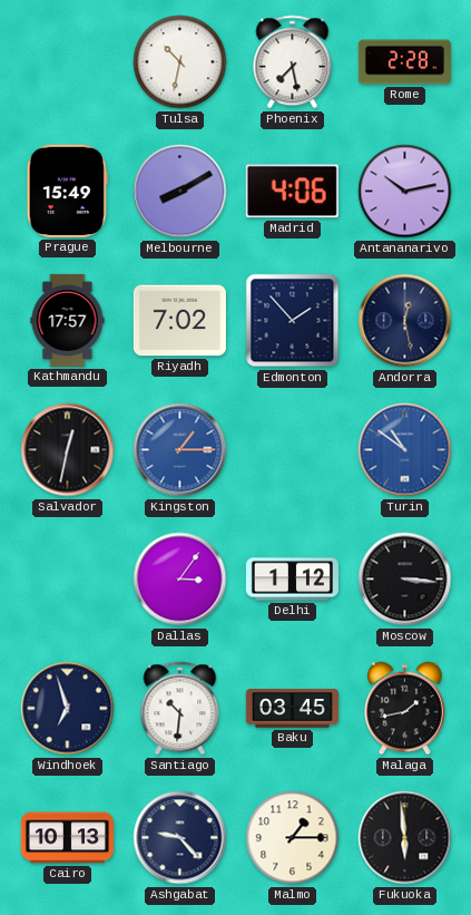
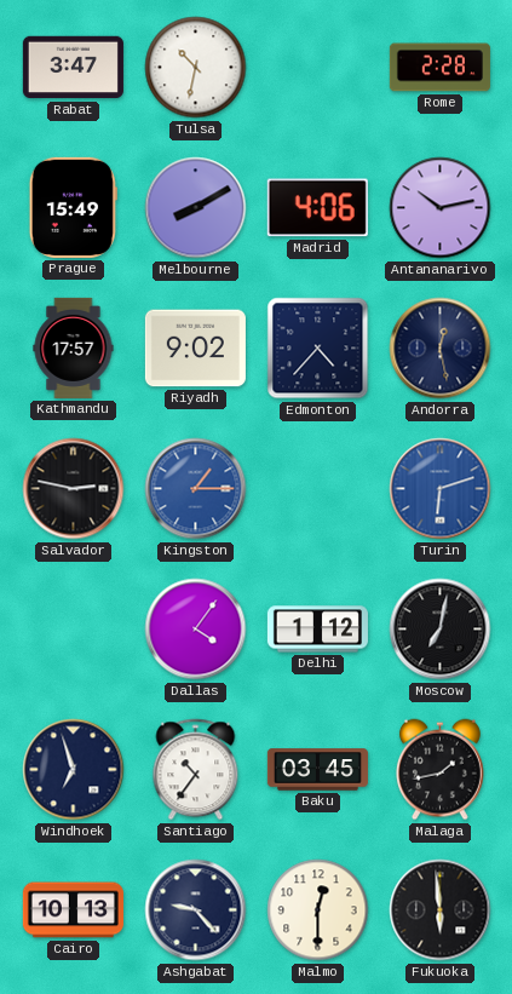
Rabat: none -> 3:47
Phoenix: 7:28 -> none
Riyadh: 7:02 -> 9:02
Edmonton: 1:53 -> 4:37
Salvador: 12:32 -> 2:47
Turin: 10:51 -> 6:12
Dallas: 3:06 -> 4:06
Moscow: 3:16 -> 7:02
Santiago: 10:31 -> 10:36
Malmo: 1:15 -> 12:30
